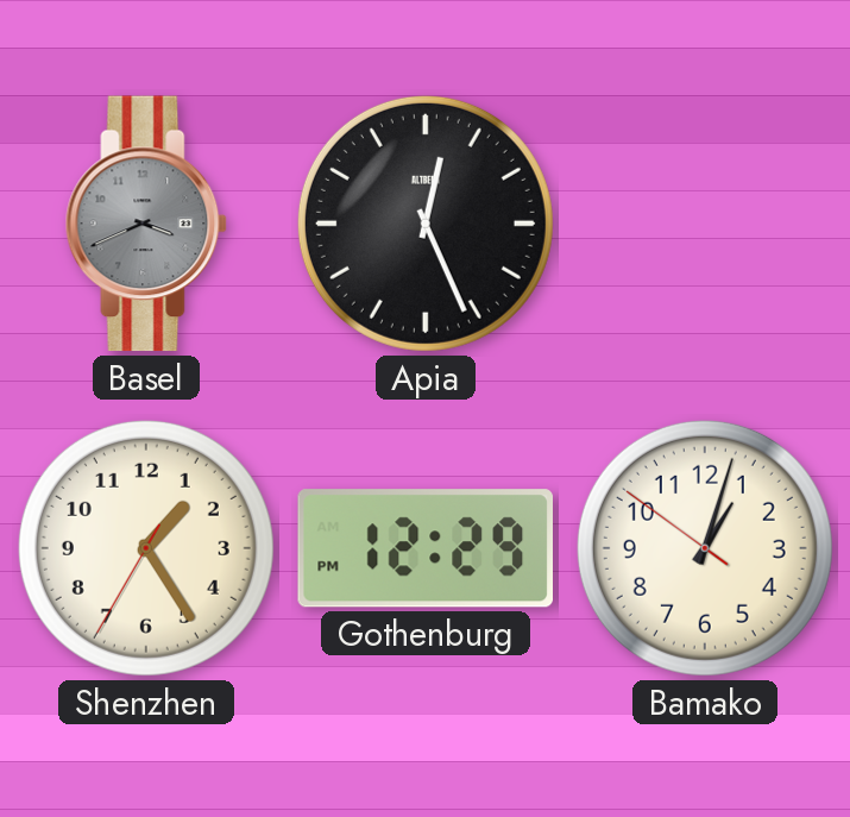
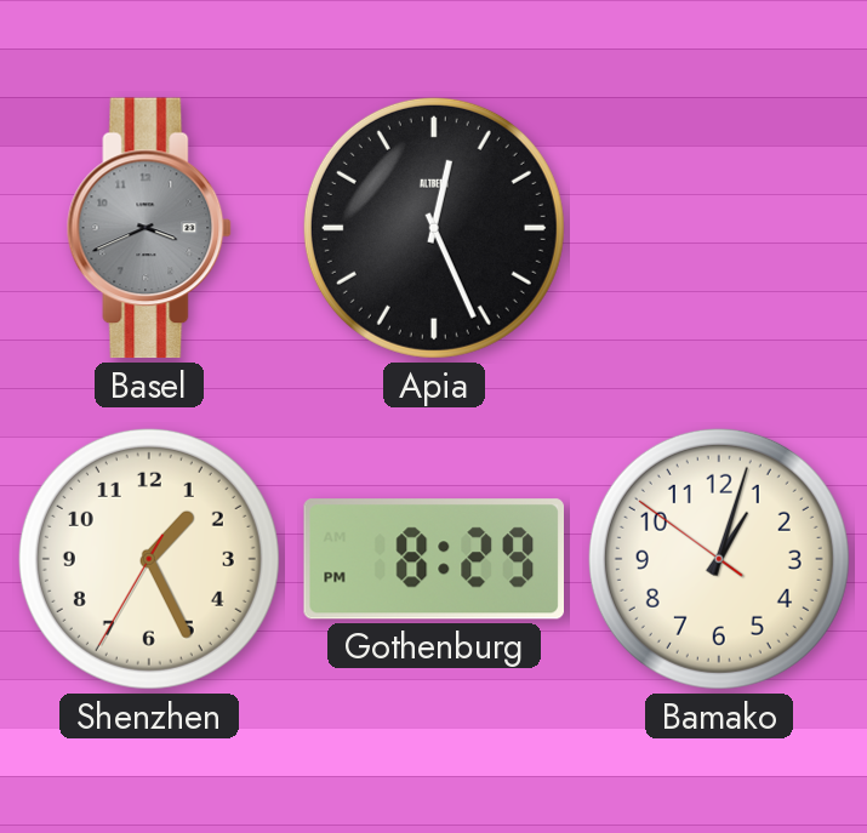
Shenzhen: 1:24 -> 1:25
Gothenburg: 12:29 -> 8:29
